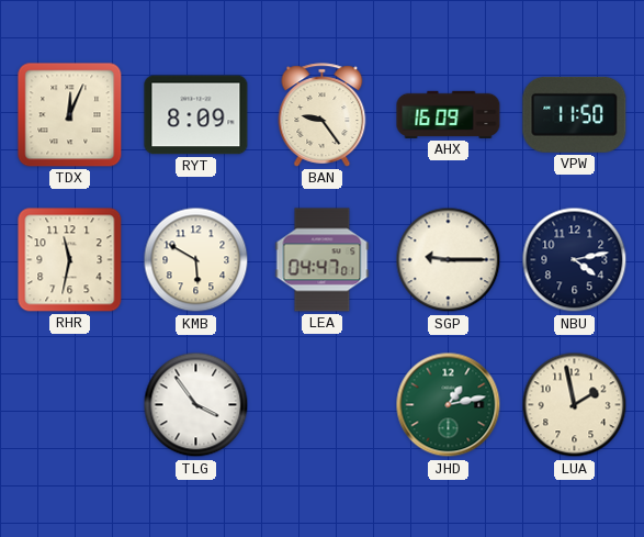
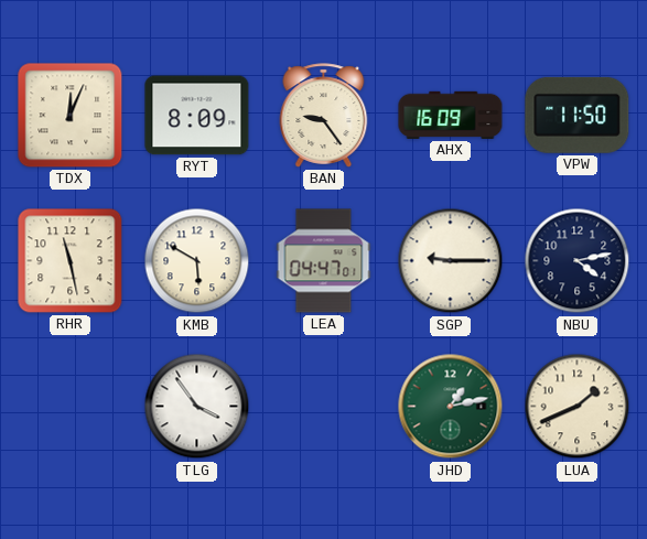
RHR: 11:32 -> 11:28
LUA: 1:58 -> 1:41
